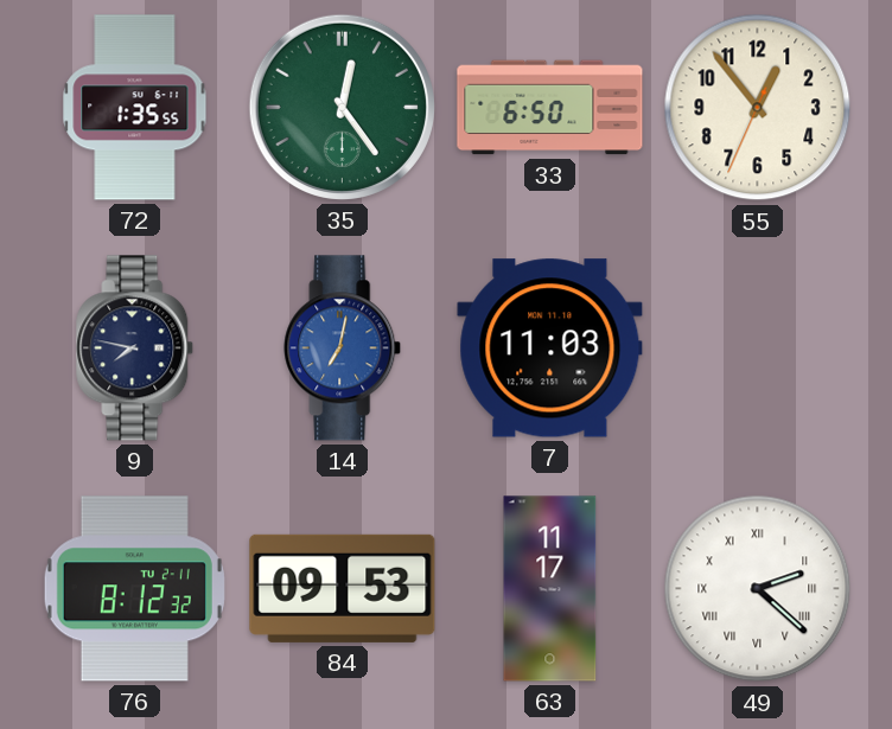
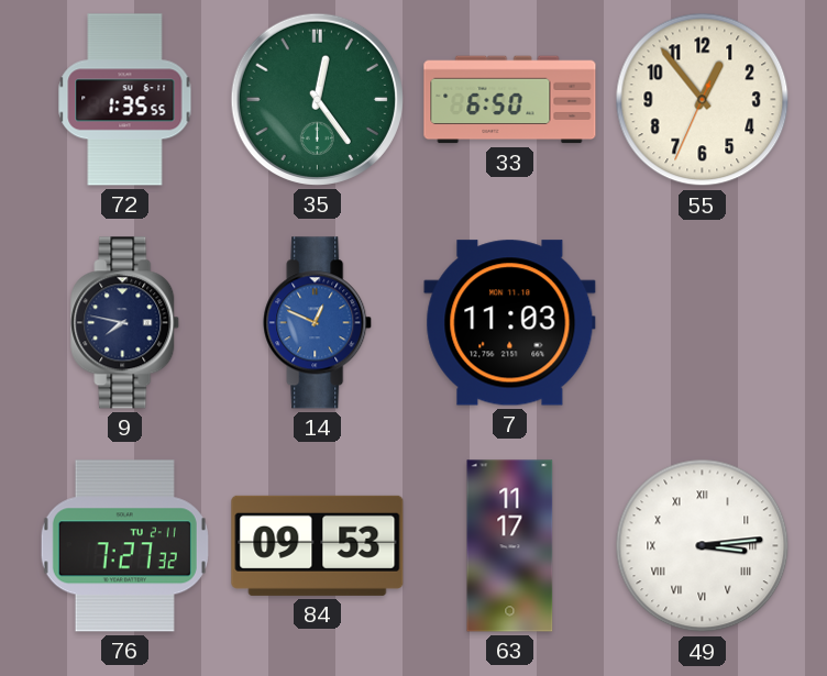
14: 7:02 -> 12:49
76: 8:12 -> 7:27
49: 2:22 -> 3:14
